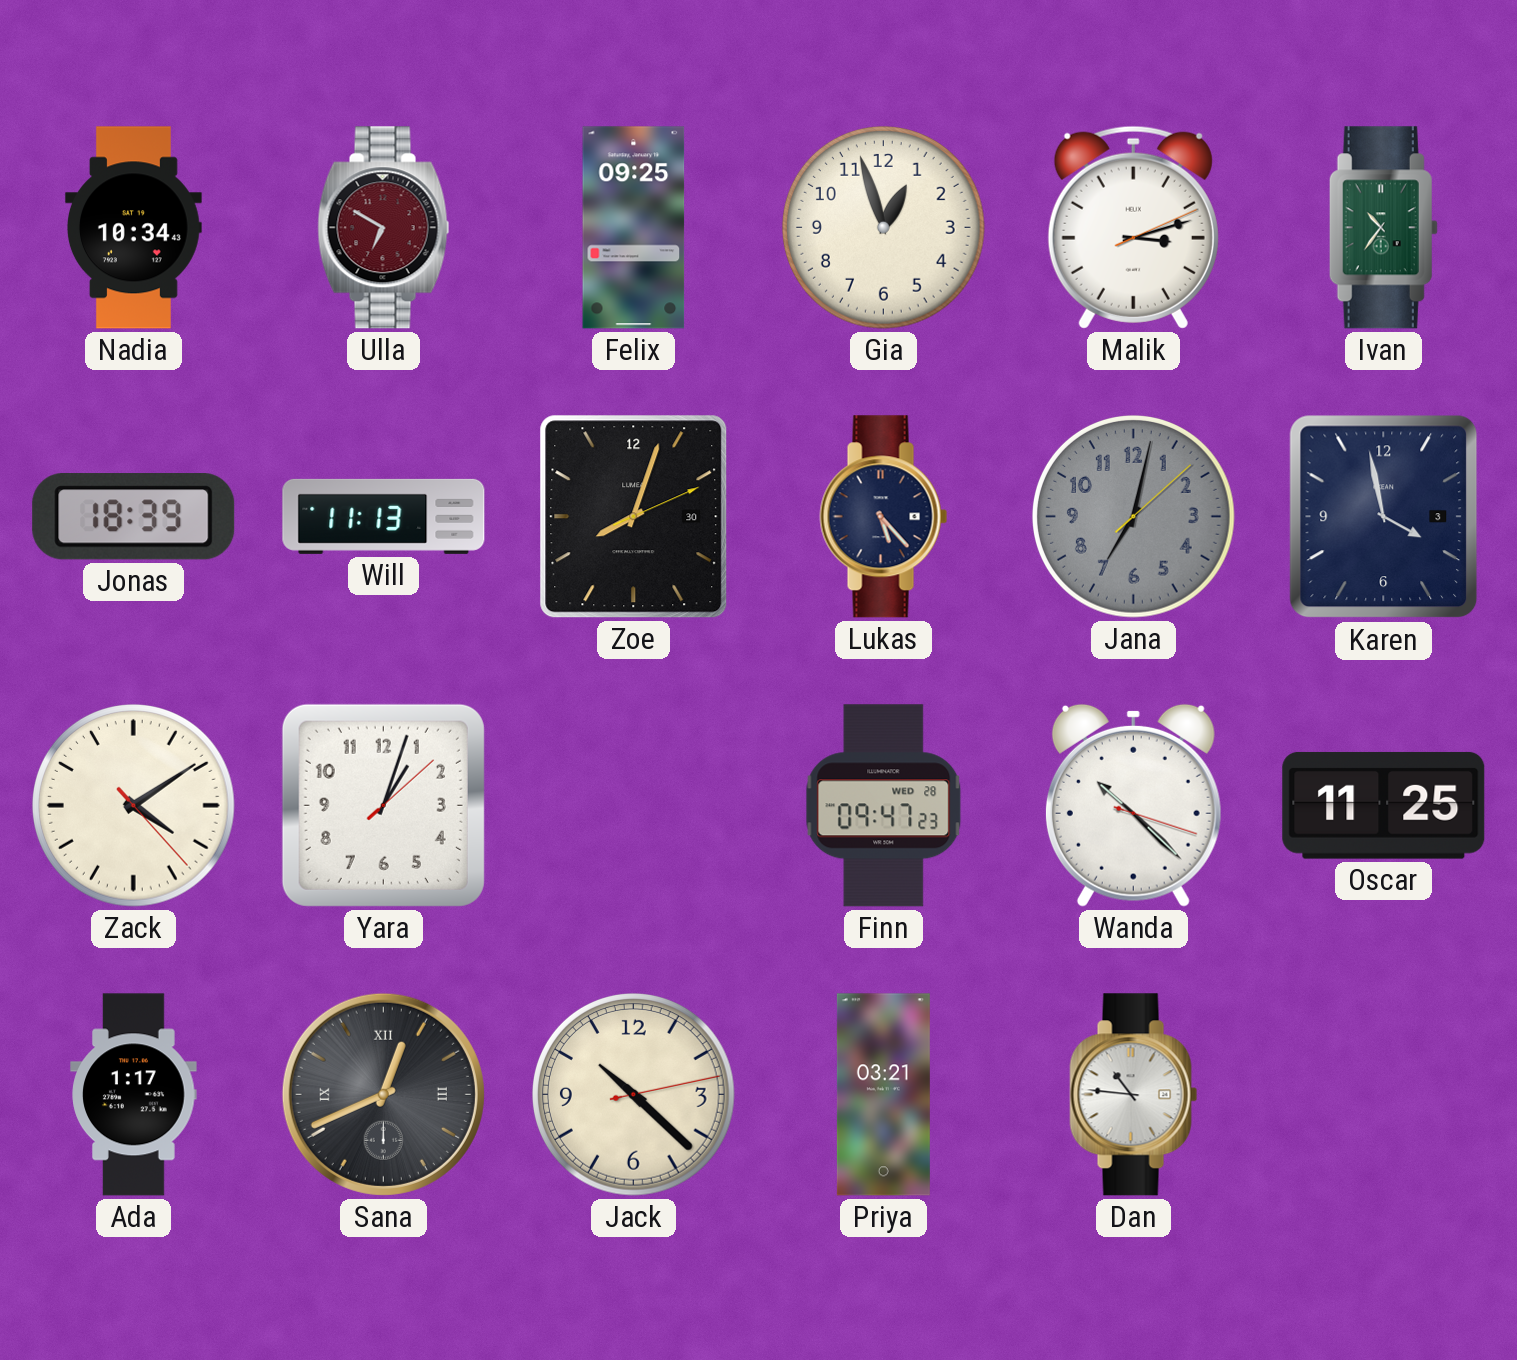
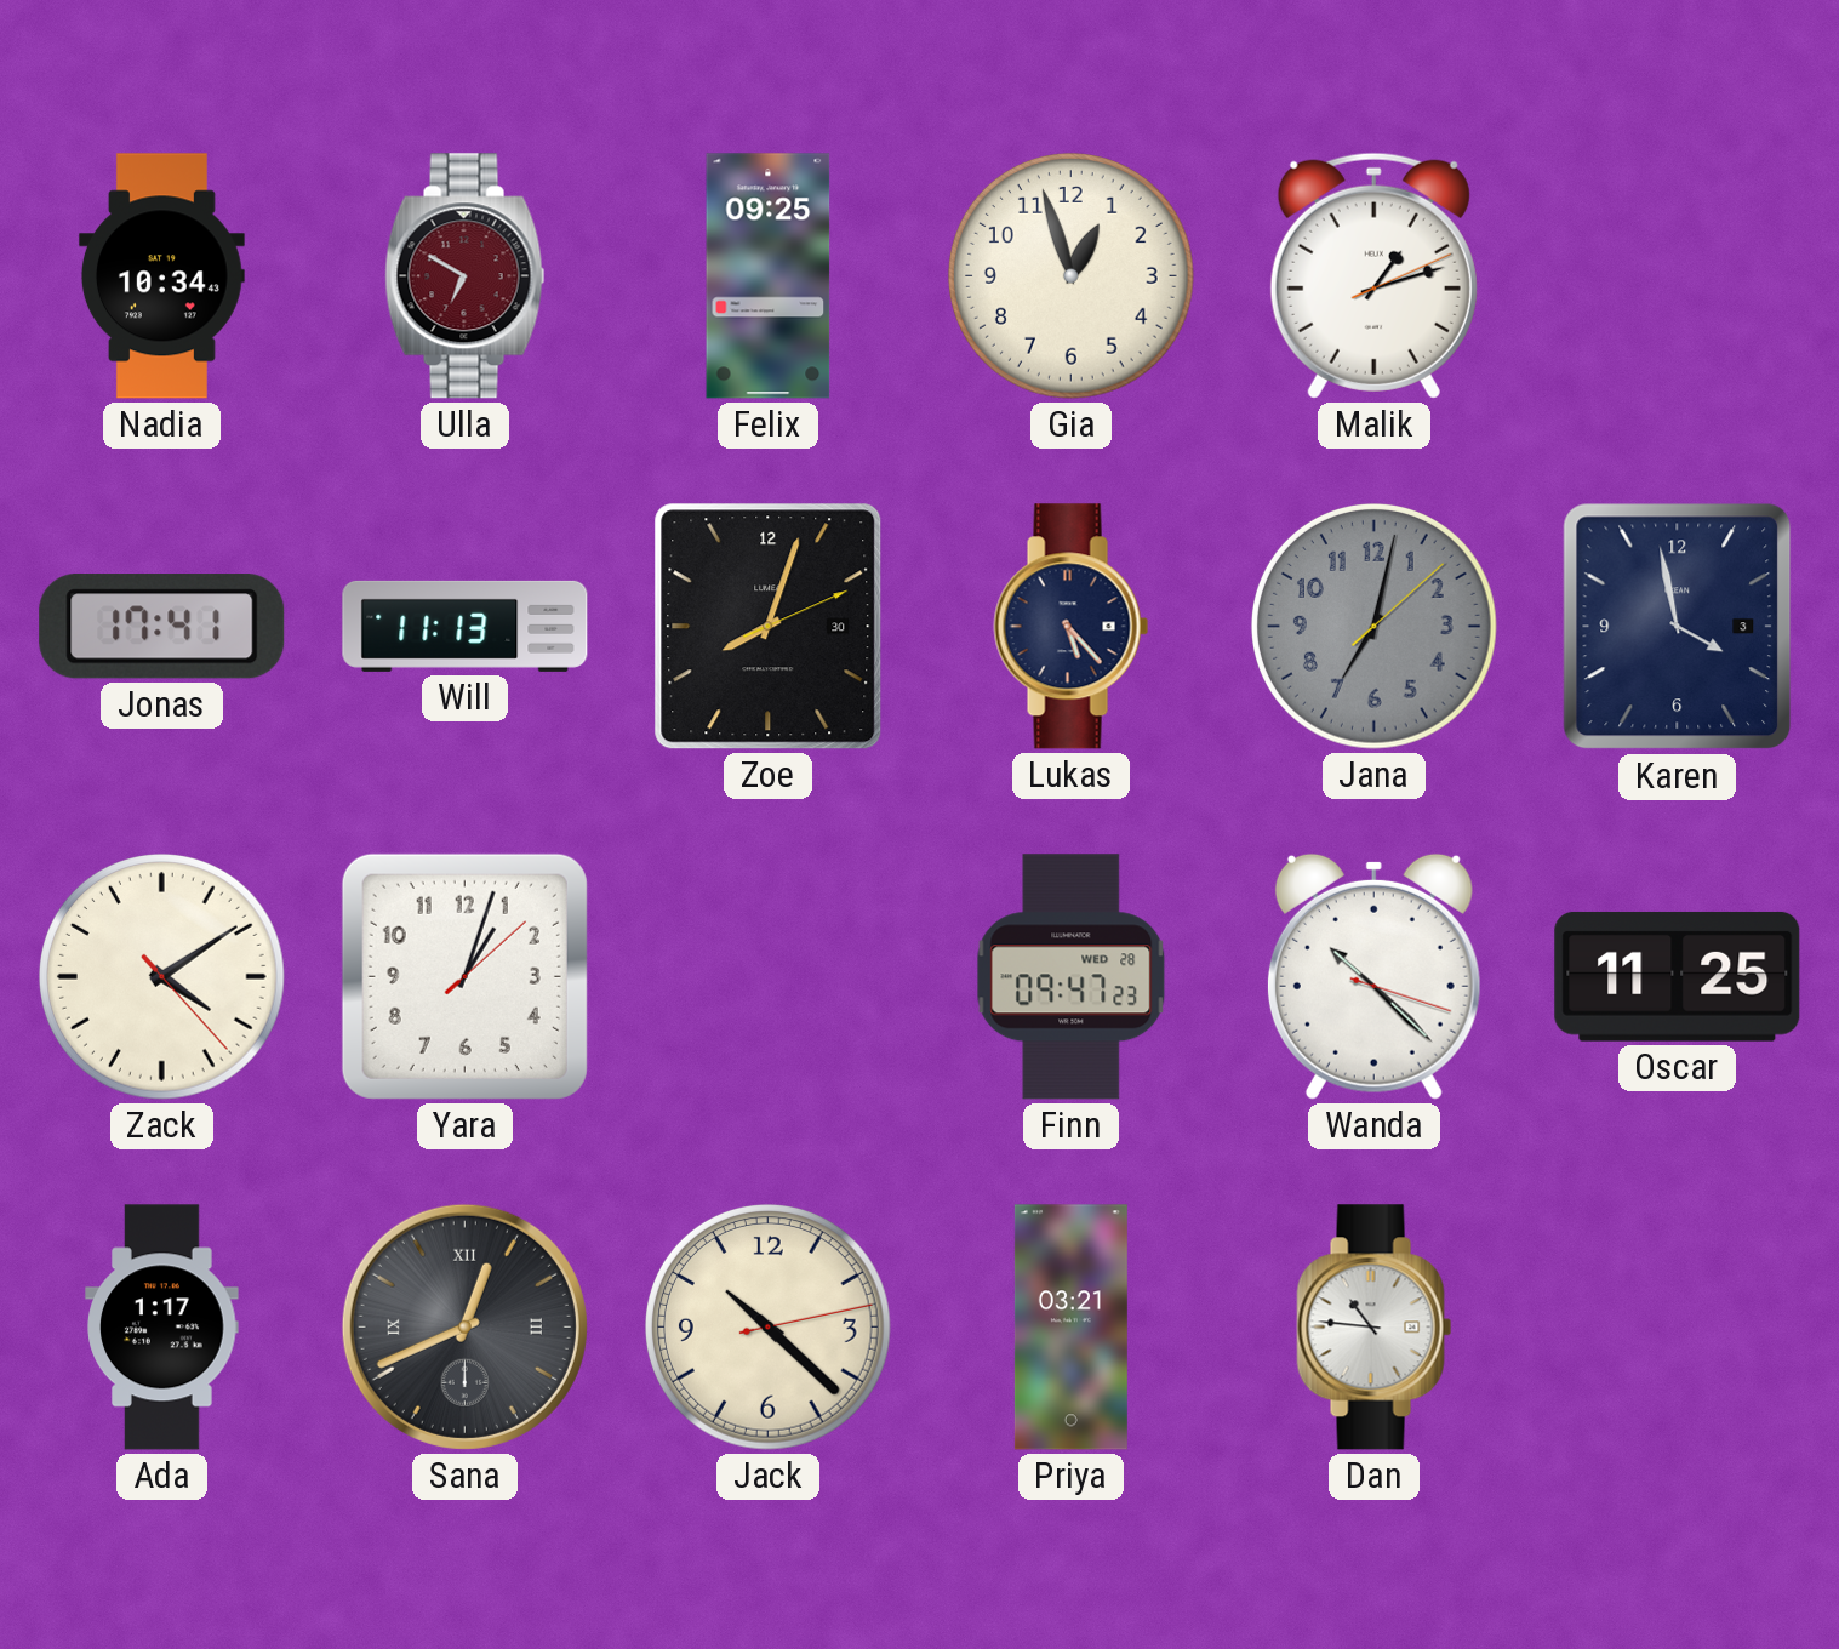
Malik: 3:12 -> 1:12
Ivan: 10:36 -> none
Jonas: 18:39 -> 17:41
